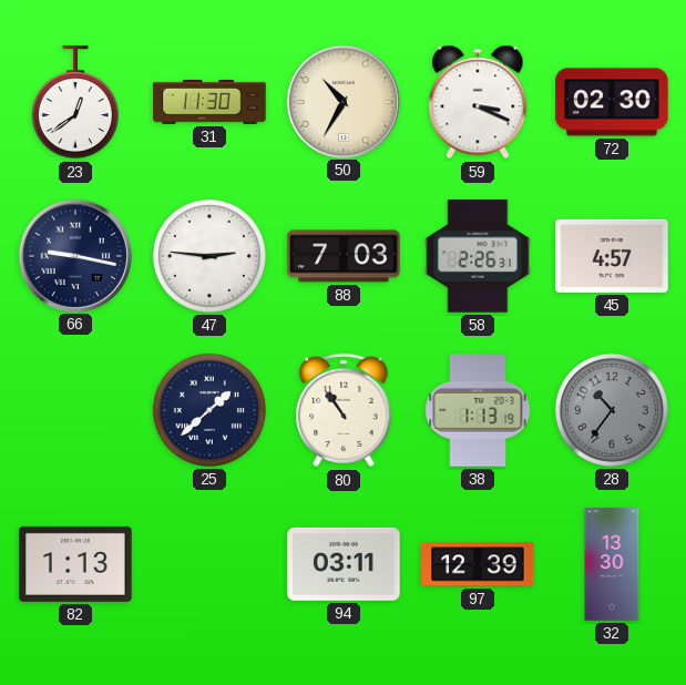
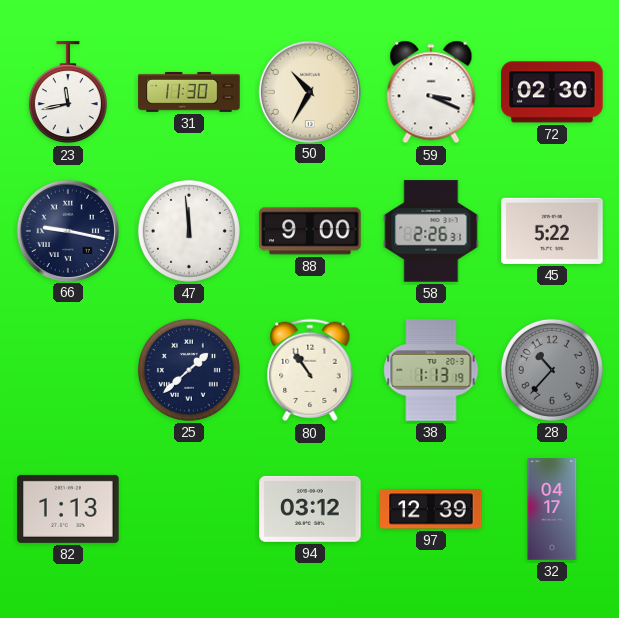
23: 12:39 -> 11:43
47: 2:46 -> 11:59
88: 7:03 -> 9:00
45: 4:57 -> 5:22
28: 10:36 -> 10:37
94: 03:11 -> 03:12
32: 13:30 -> 04:17
